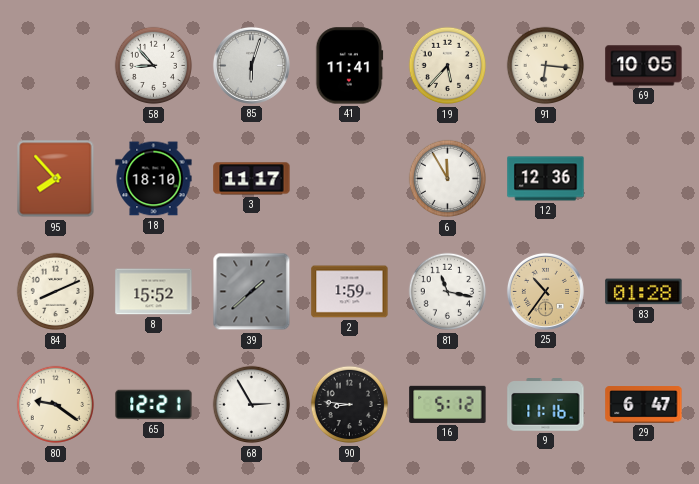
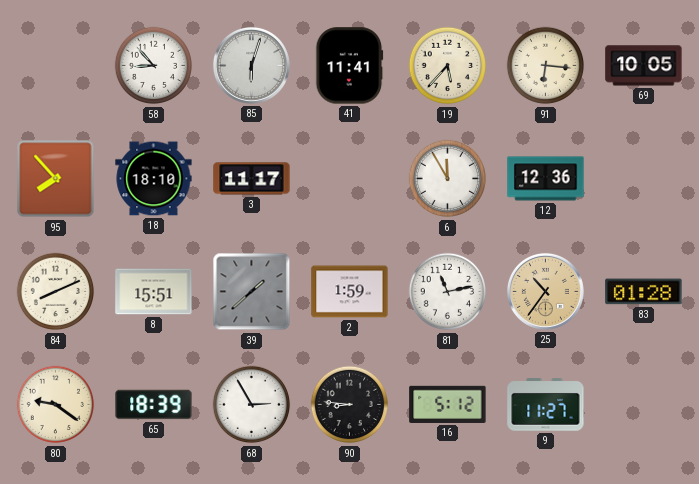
8: 15:52 -> 15:51
81: 11:17 -> 11:13
65: 12:21 -> 18:39
9: 11:16 -> 11:27
29: 6:47 -> none
